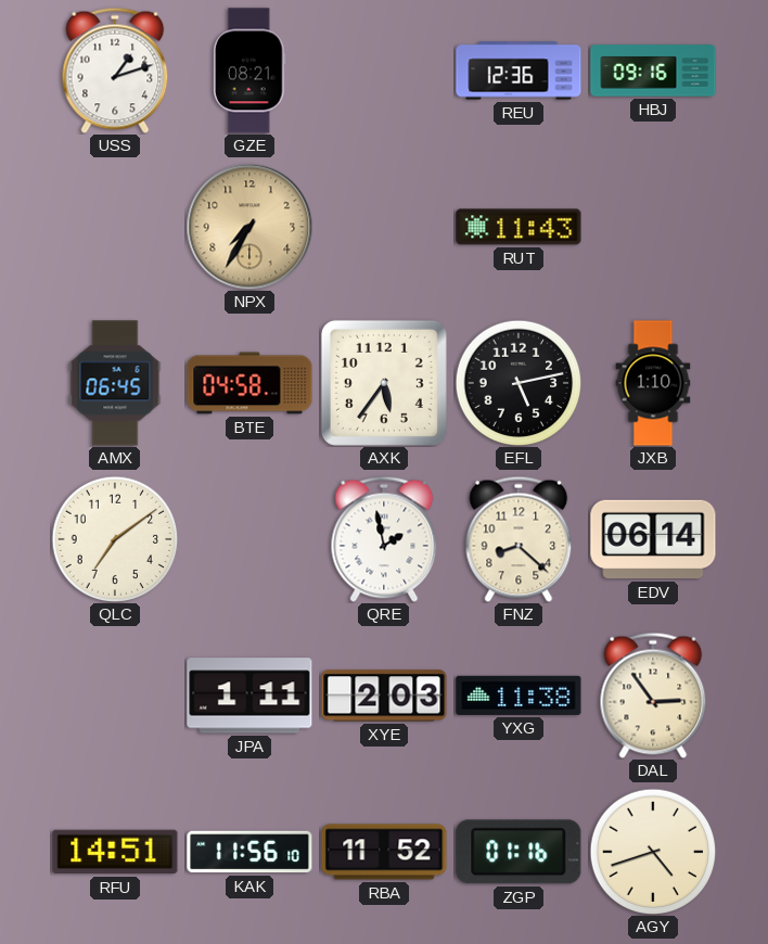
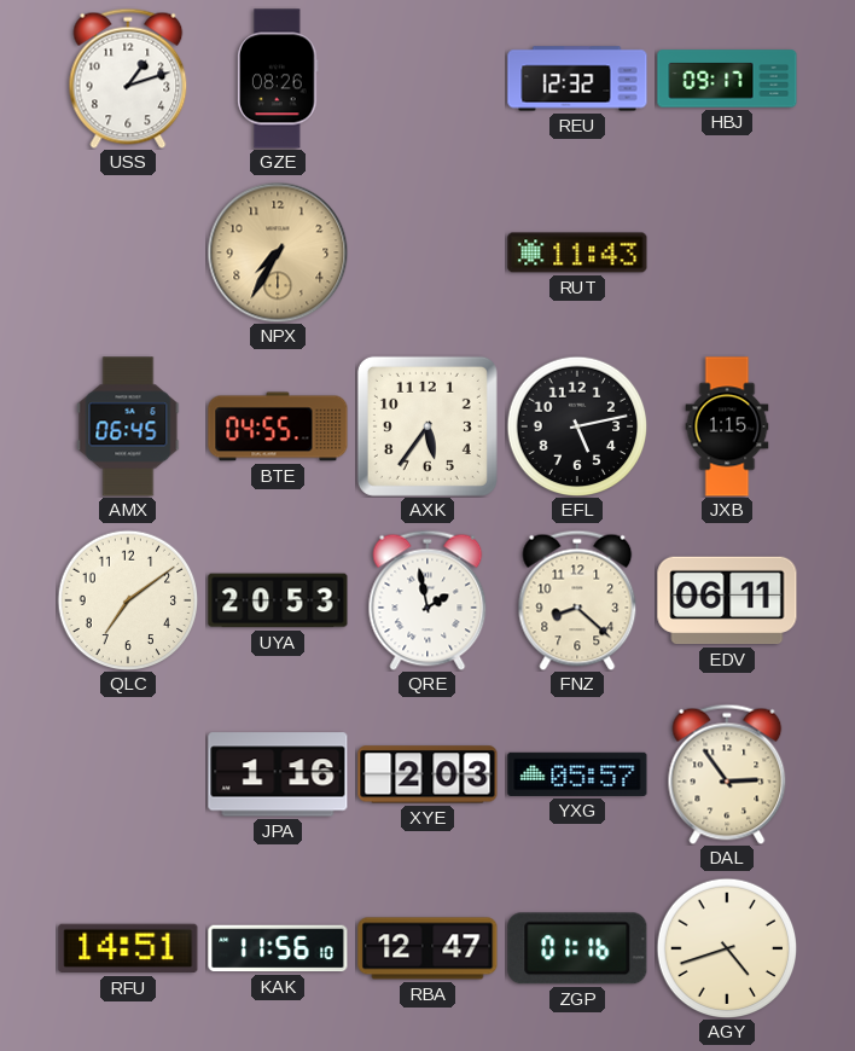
GZE: 08:21 -> 08:26
REU: 12:36 -> 12:32
HBJ: 09:16 -> 09:17
BTE: 04:58 -> 04:55
JXB: 1:10 -> 1:15
UYA: none -> 20:53
EDV: 06:14 -> 06:11
JPA: 1:11 -> 1:16
YXG: 11:38 -> 05:57
RBA: 11:52 -> 12:47
